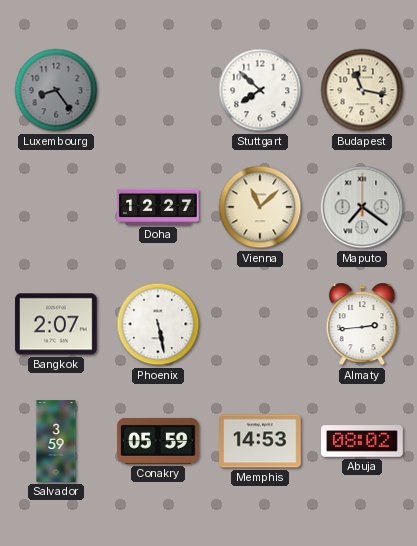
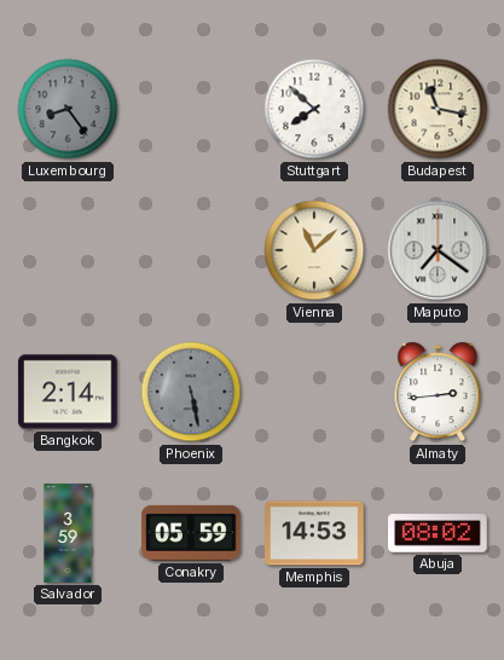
Doha: 12:27 -> none
Bangkok: 2:07 -> 2:14
Phoenix dial: white -> grey
